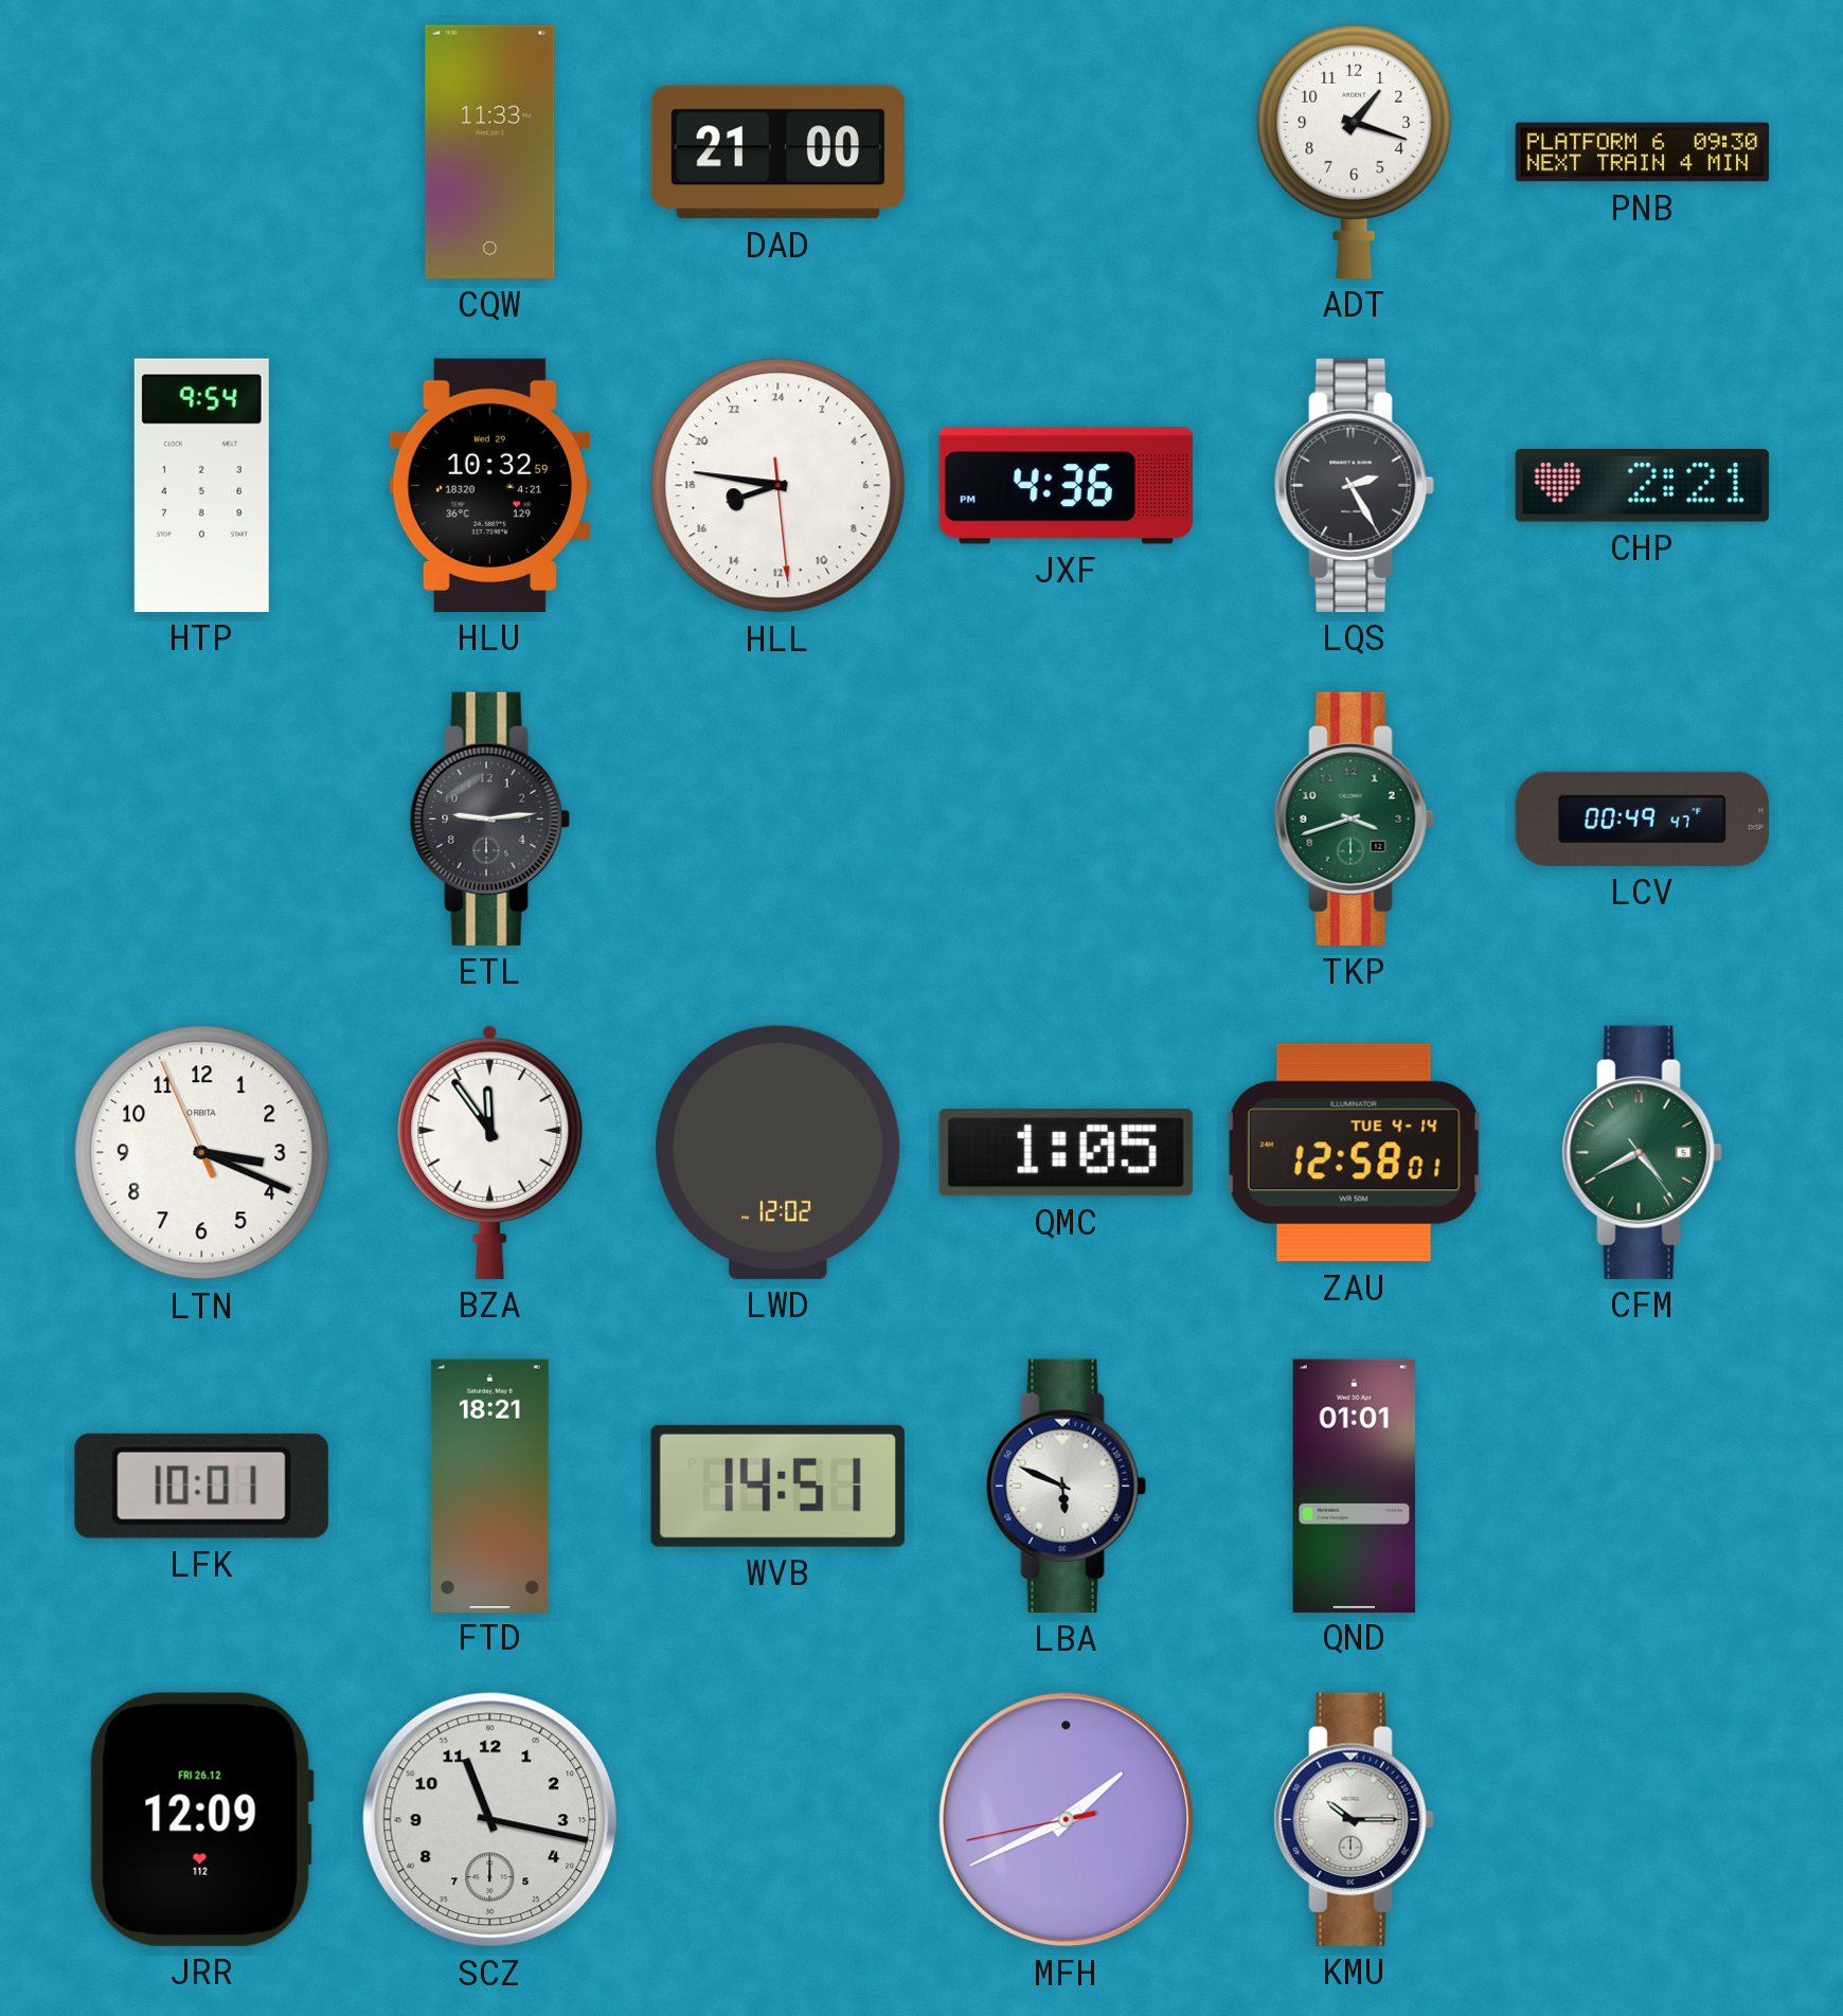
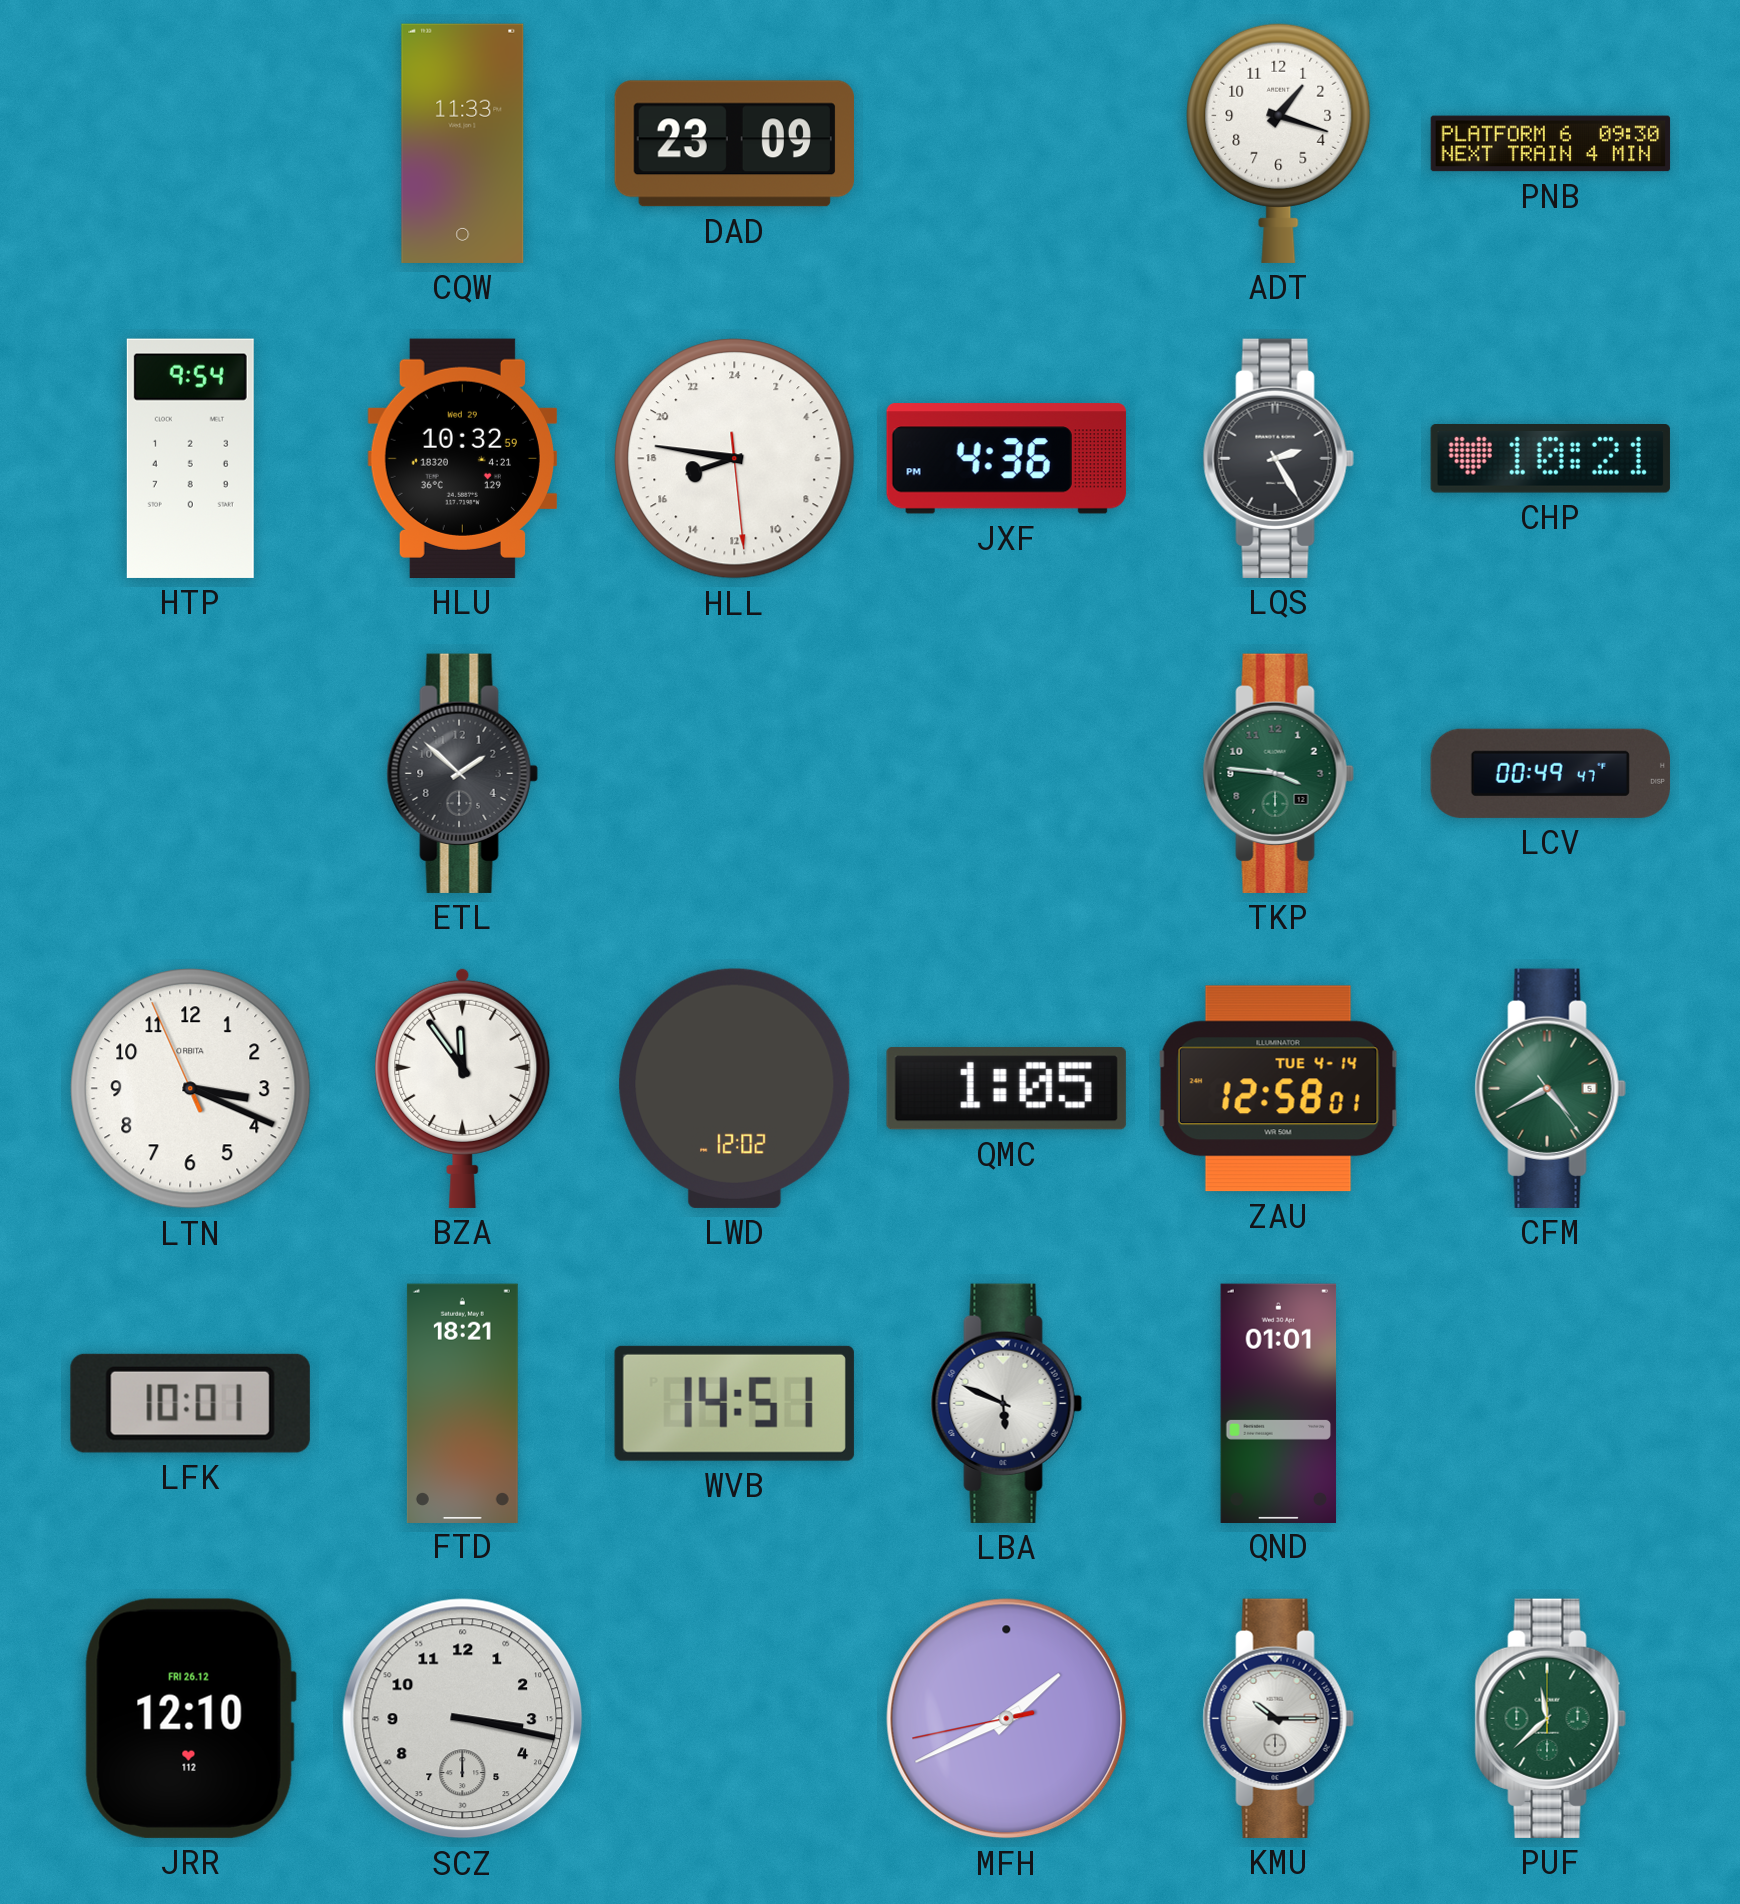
DAD: 21:00 -> 23:09
CHP: 2:21 -> 10:21
ETL: 9:14 -> 1:52
TKP: 3:42 -> 3:46
JRR: 12:09 -> 12:10
SCZ: 11:17 -> 3:17
PUF: none -> 11:38
